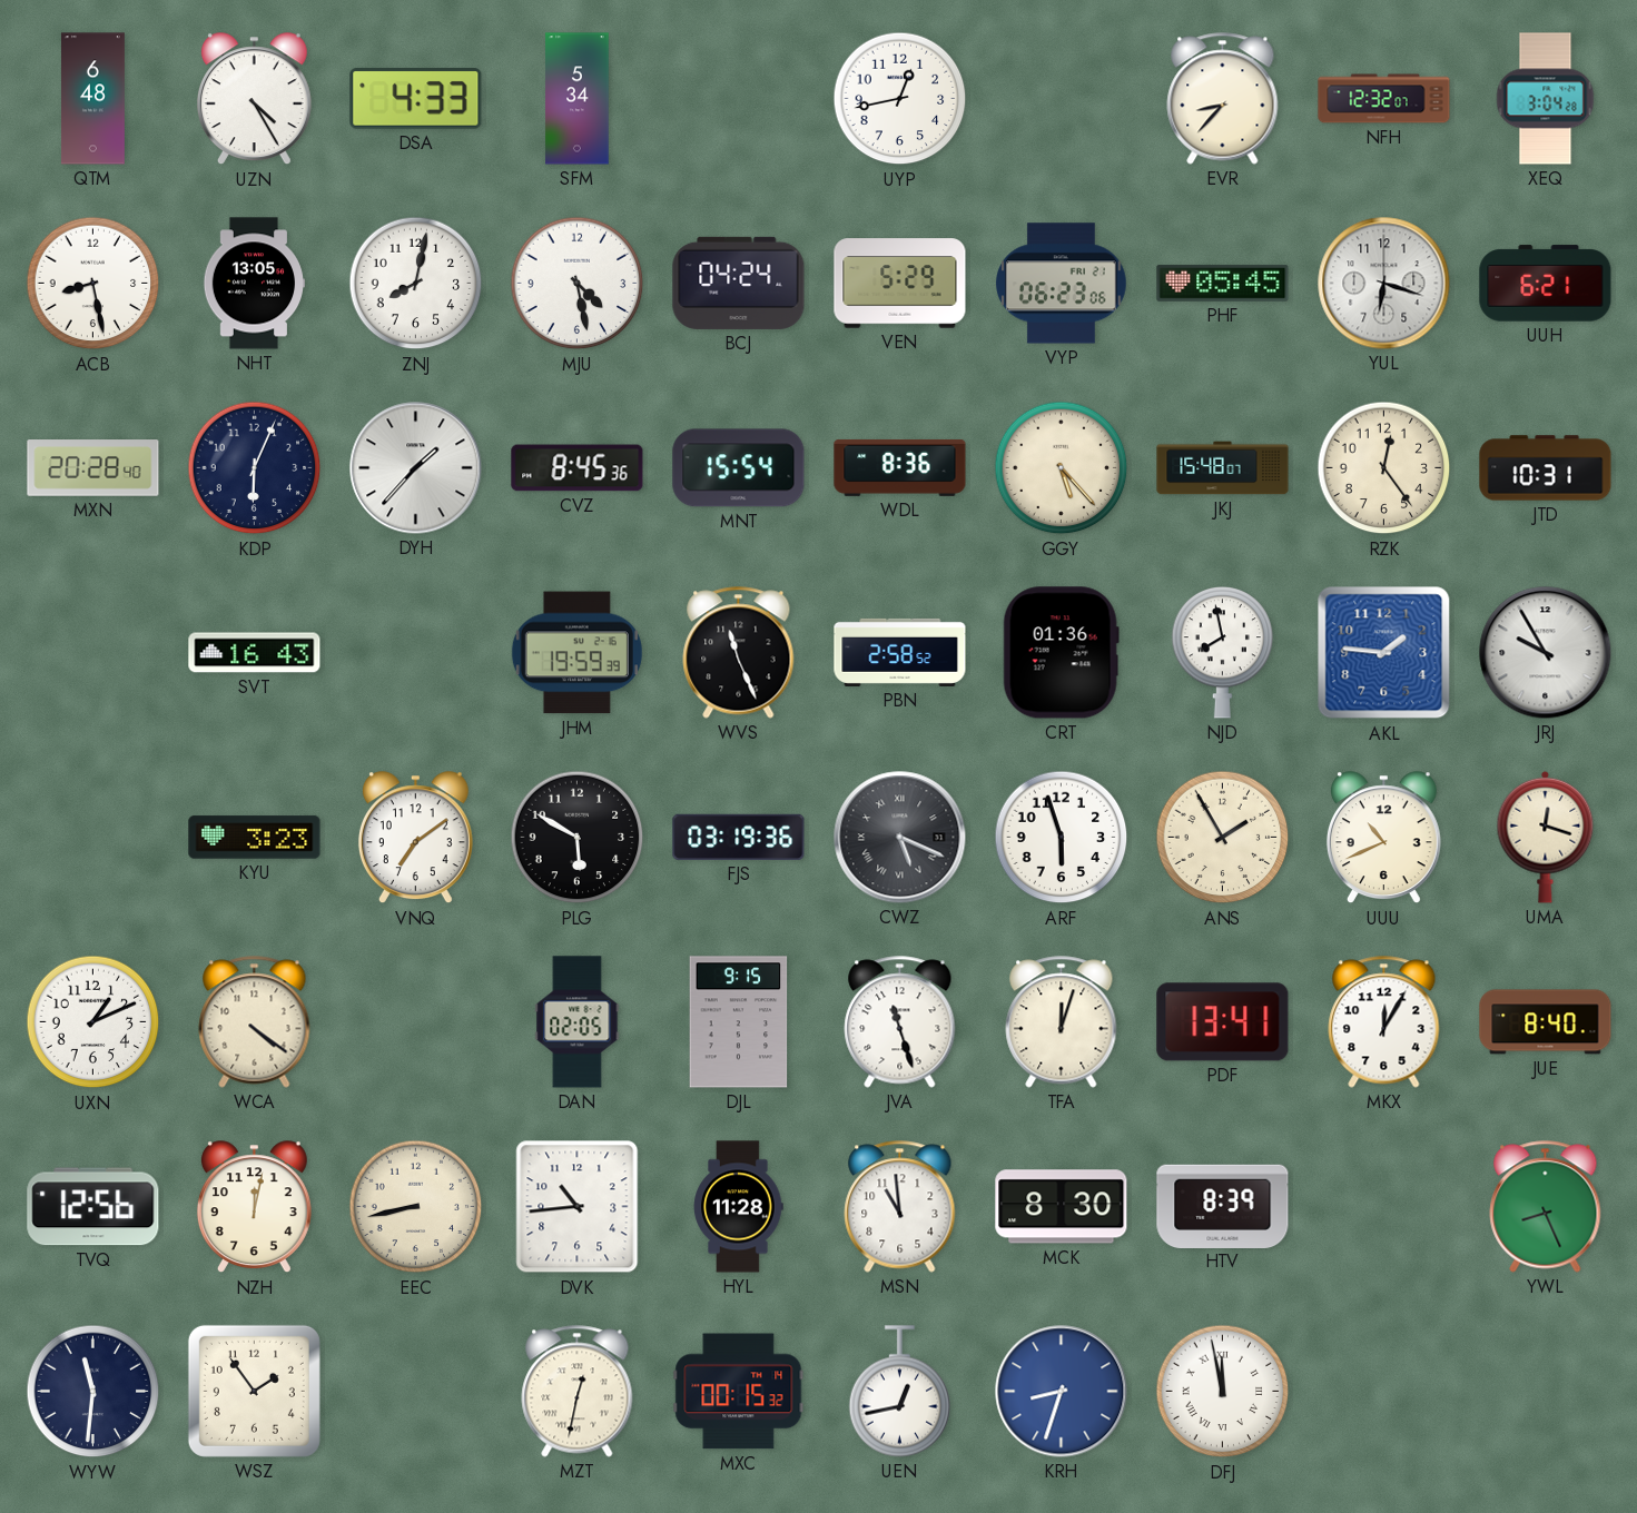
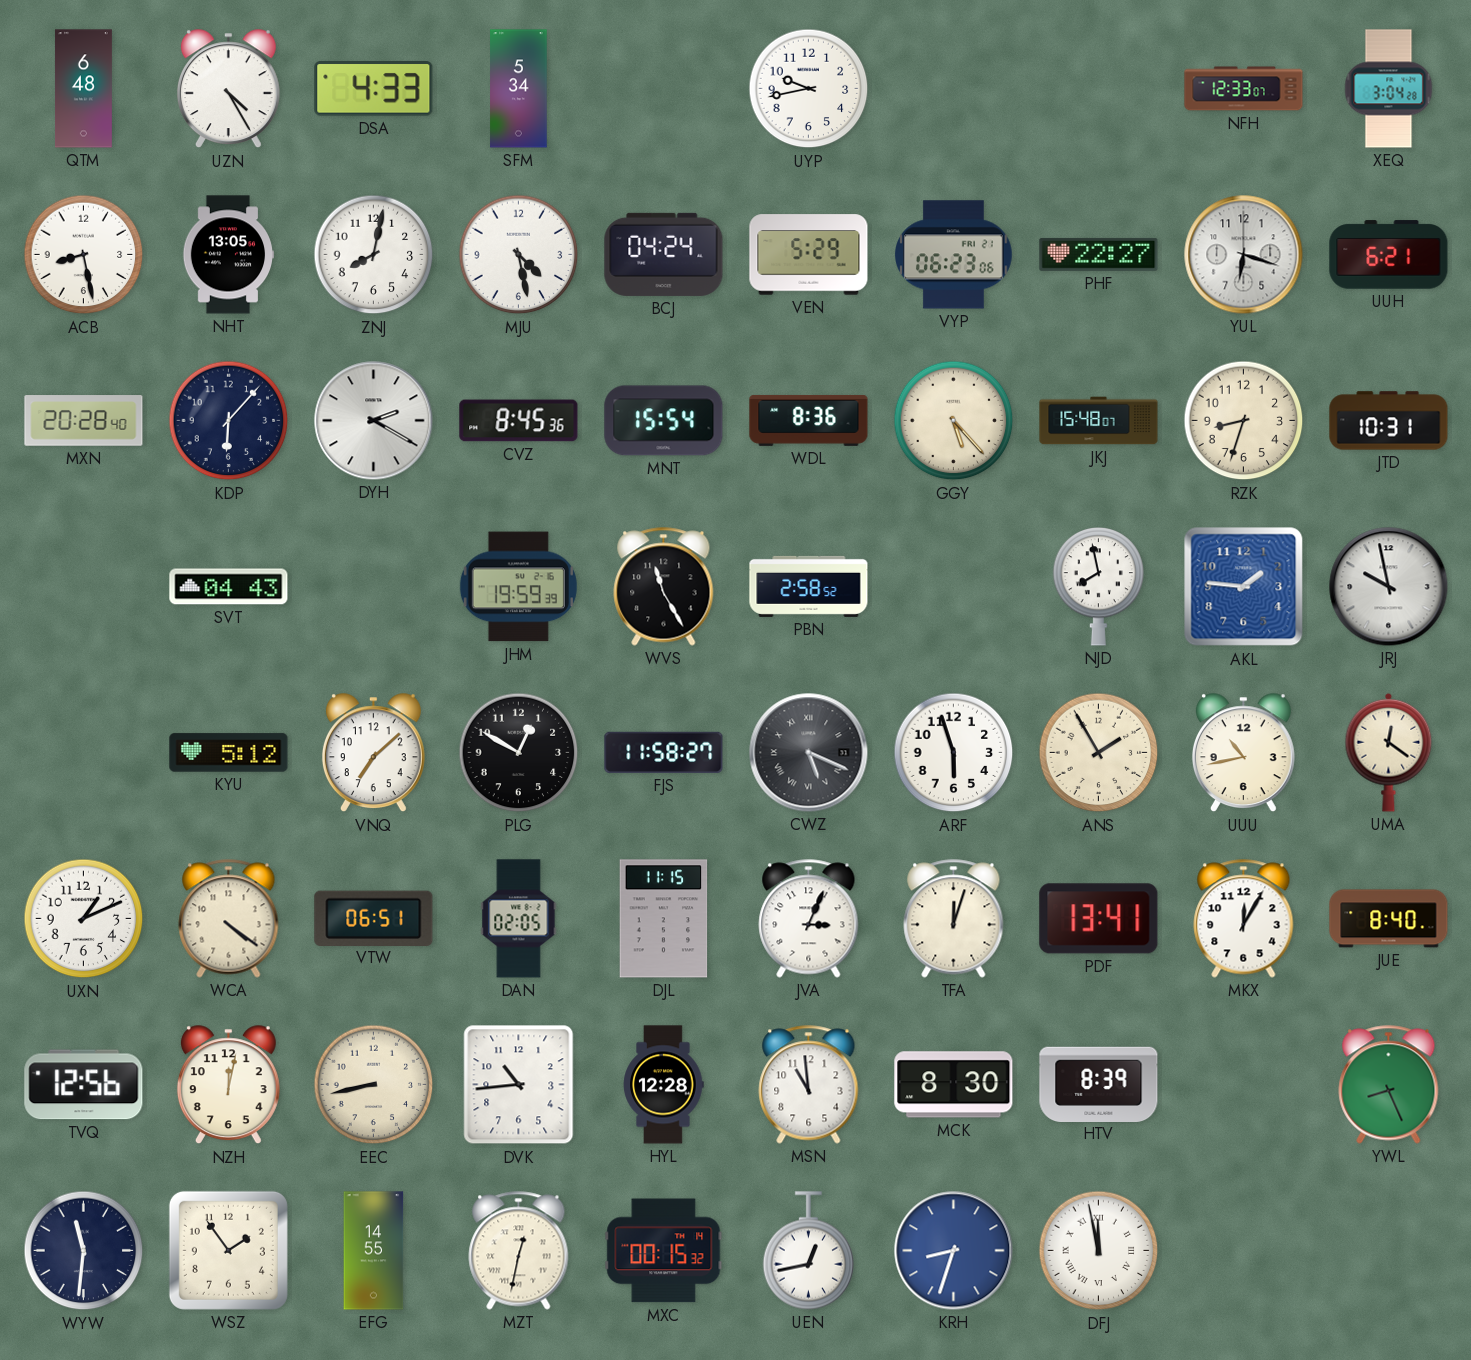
UYP: 12:43 -> 9:43
EVR: 8:37 -> none
NFH: 12:32 -> 12:33
PHF: 05:45 -> 22:27
KDP: 6:04 -> 6:07
DYH: 1:37 -> 2:20
RZK: 12:24 -> 8:33
SVT: 16:43 -> 04:43
WVS: 11:26 -> 11:25
CRT: 01:36 -> none
JRJ: 9:55 -> 9:58
KYU: 3:23 -> 5:12
VNQ: 7:09 -> 7:08
PLG: 5:50 -> 12:50
FJS: 03:19 -> 11:58
UUU: 10:41 -> 10:43
UMA: 12:18 -> 12:21
VTW: none -> 06:51
DJL: 9:15 -> 11:15
JVA: 11:27 -> 3:04
HYL: 11:28 -> 12:28
EFG: none -> 14:55
